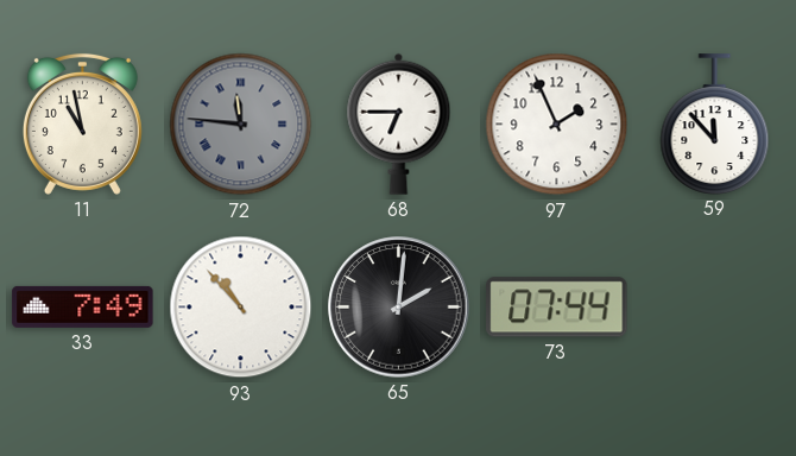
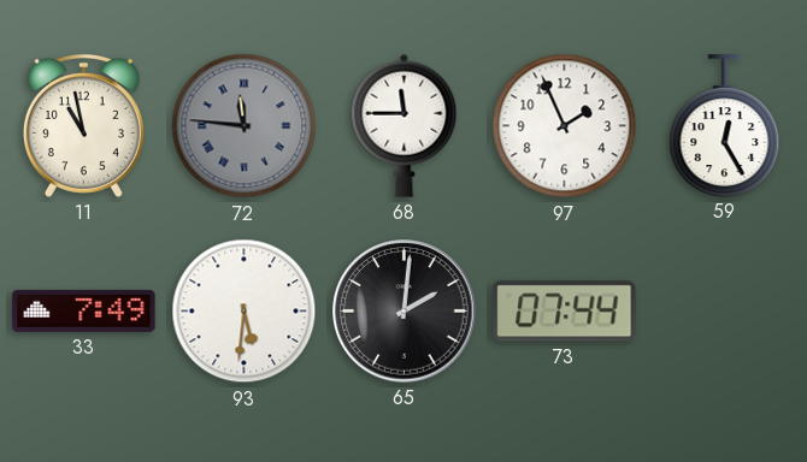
68: 6:45 -> 11:45
59: 11:53 -> 12:25
93: 10:53 -> 5:31
